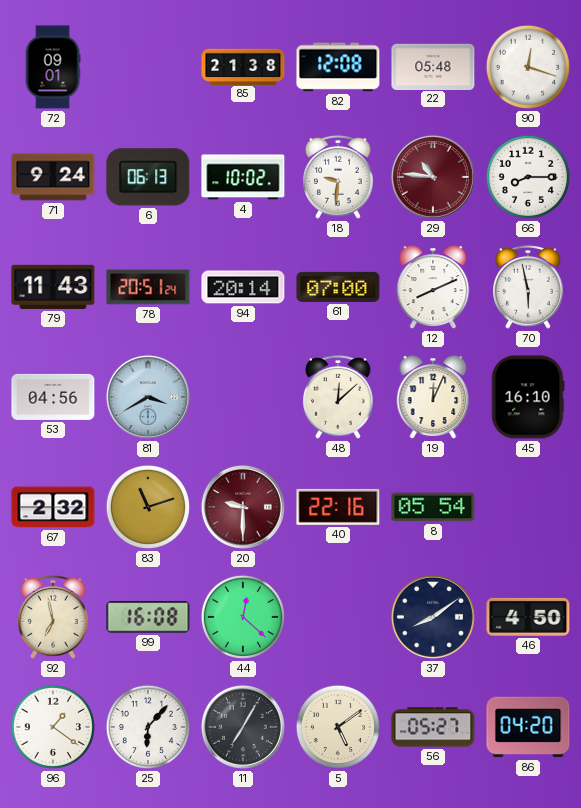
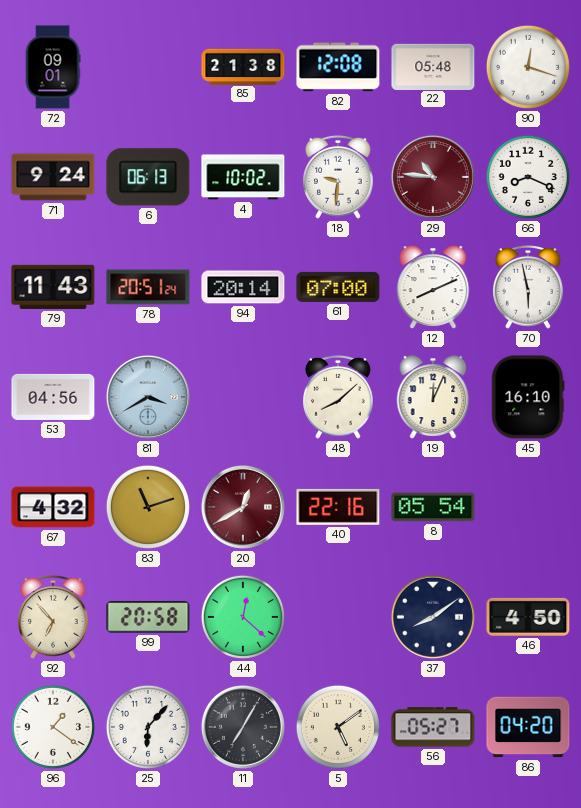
66: 8:15 -> 8:19
48: 12:08 -> 8:08
67: 2:32 -> 4:32
20: 9:30 -> 12:40
92: 6:58 -> 6:53
99: 16:08 -> 20:58
